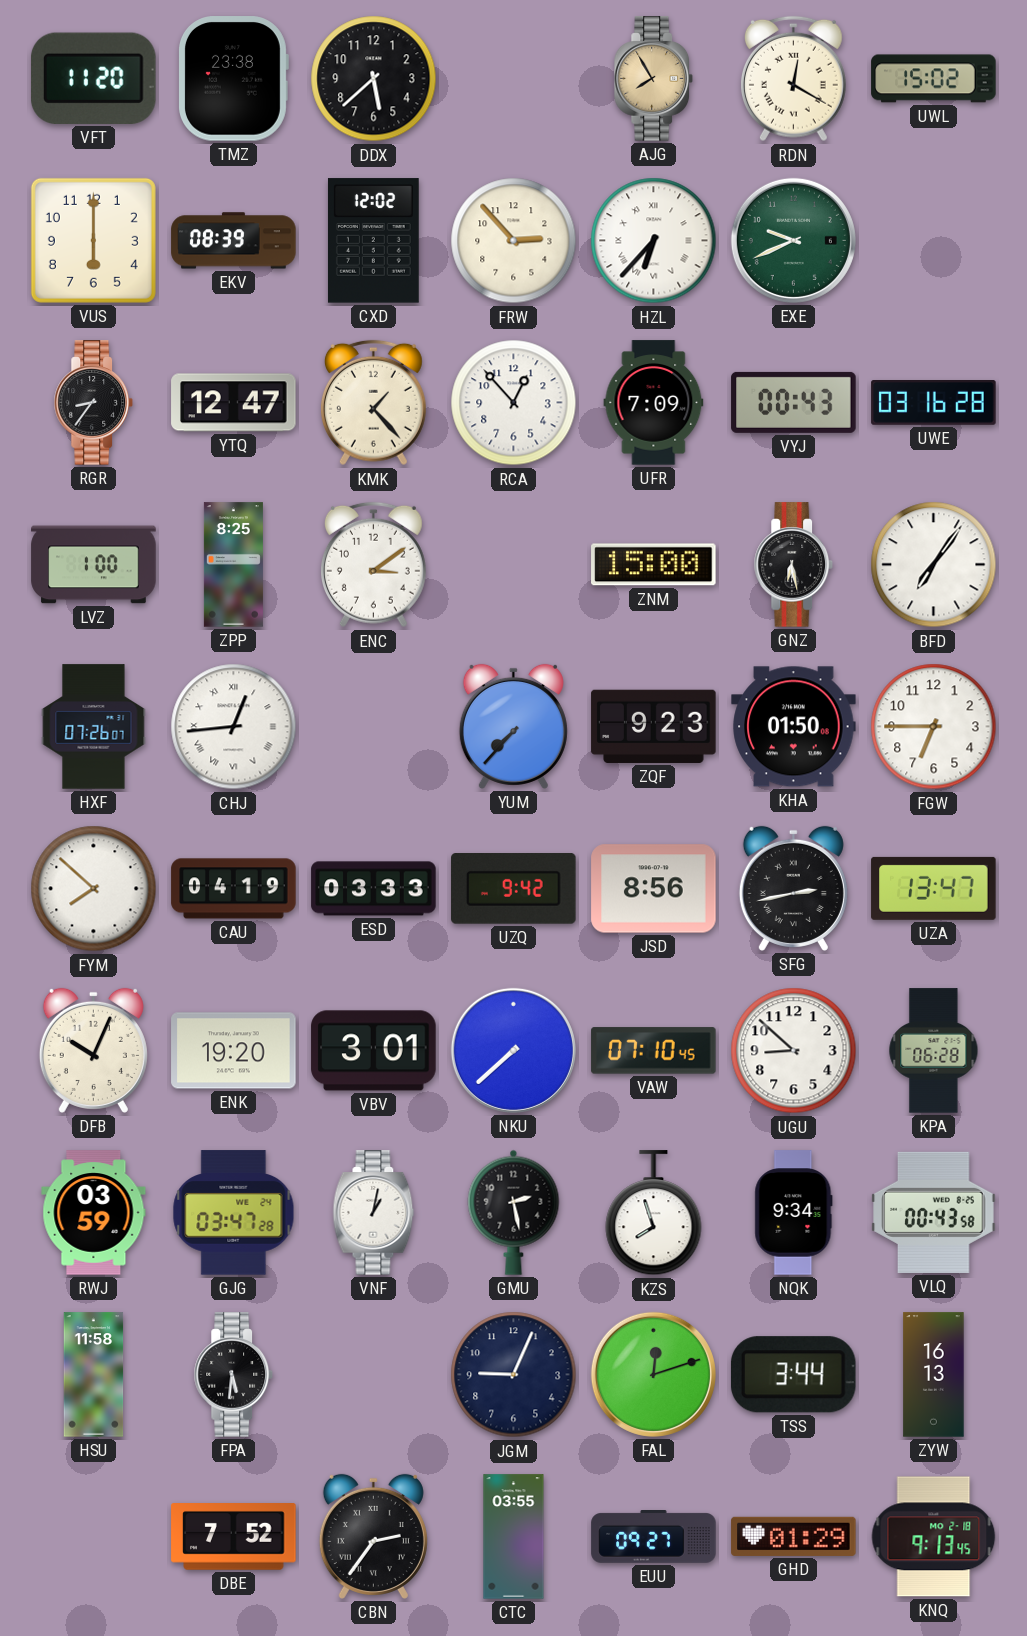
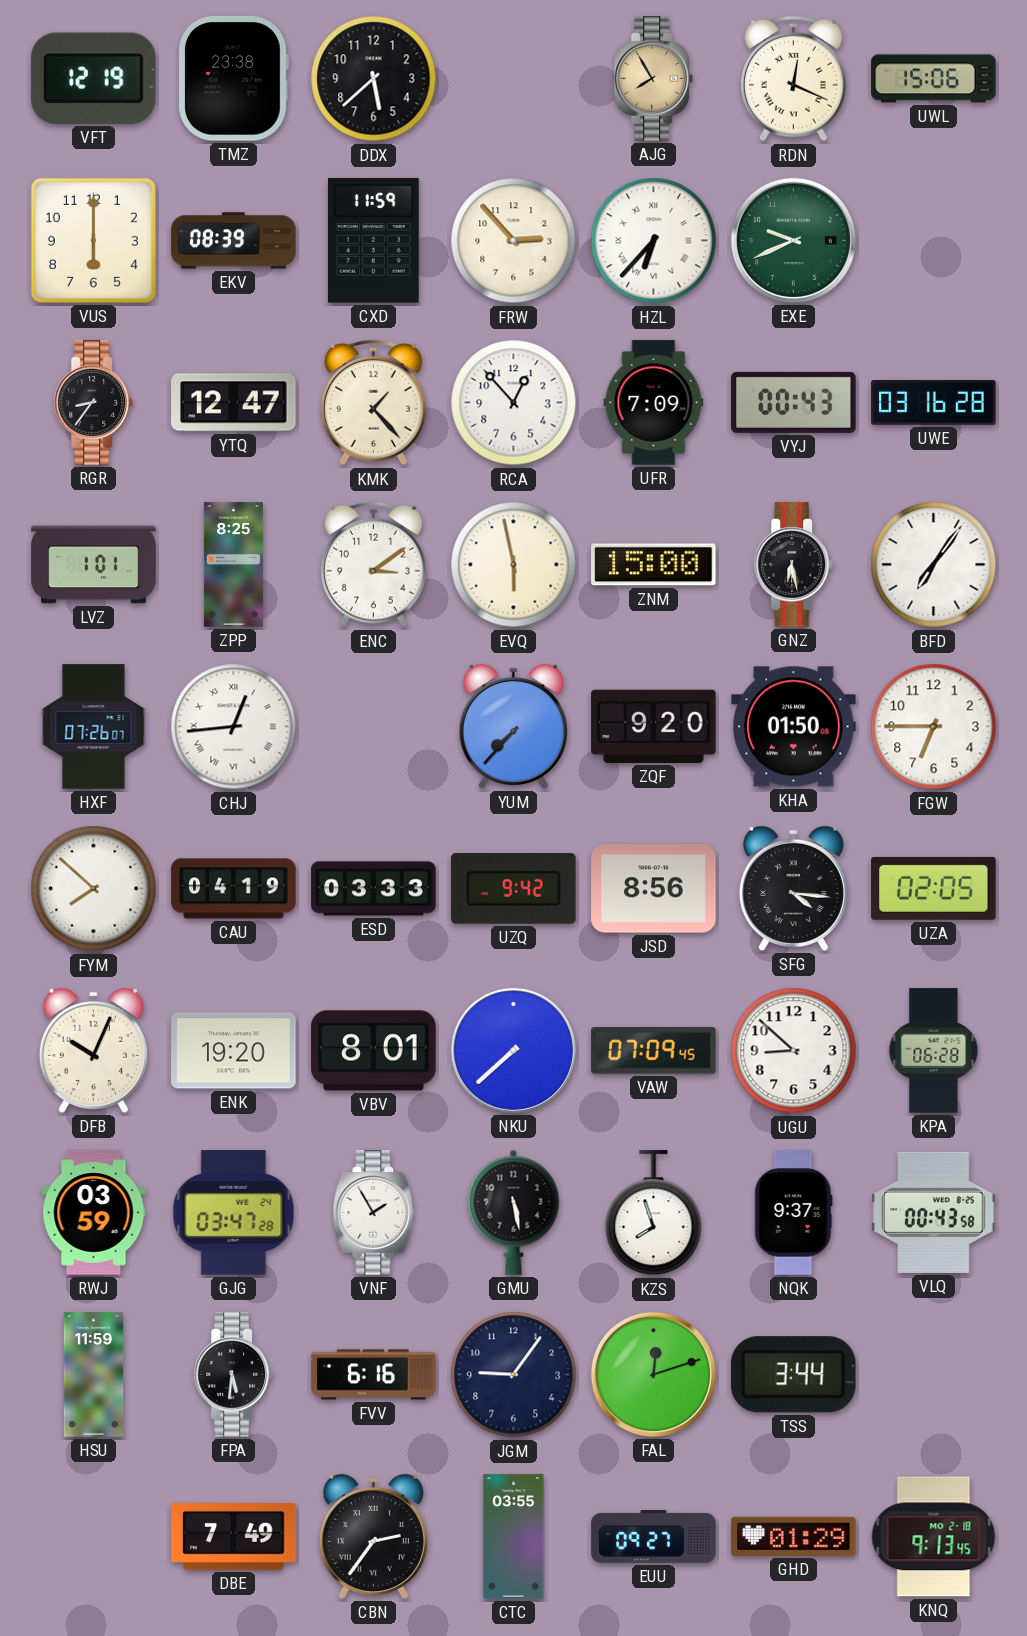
VFT: 11:20 -> 12:19
RDN: 12:20 -> 12:19
UWL: 15:02 -> 15:06
CXD: 12:02 -> 11:59
LVZ: 1:00 -> 1:01
EVQ: none -> 5:58
ZQF: 9:23 -> 9:20
SFG: 2:43 -> 4:16
UZA: 13:47 -> 02:05
VBV: 3:01 -> 8:01
VAW: 07:10 -> 07:09
VNF: 1:02 -> 1:55
GMU: 2:28 -> 5:28
NQK: 9:34 -> 9:37
HSU: 11:58 -> 11:59
FVV: none -> 6:16
JGM: 9:04 -> 9:06
ZYW: 16:13 -> none
DBE: 7:52 -> 7:49
